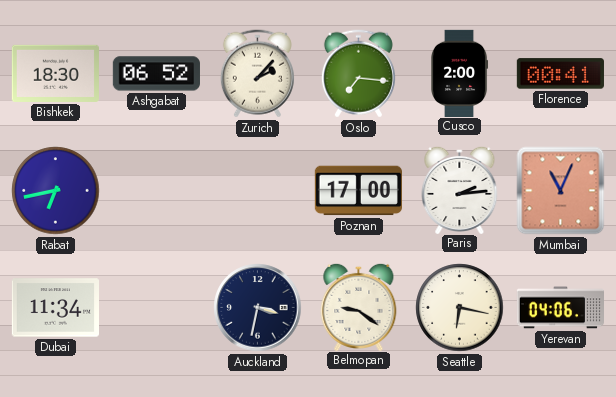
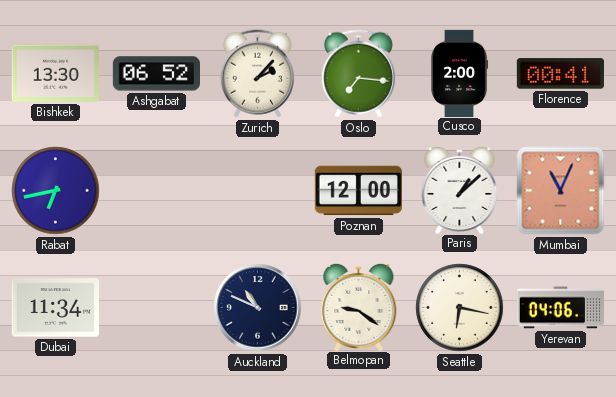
Bishkek: 18:30 -> 13:30
Poznan: 17:00 -> 12:00
Paris: 2:14 -> 1:08
Auckland: 3:32 -> 10:49
